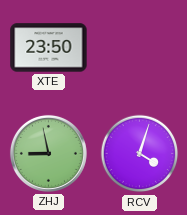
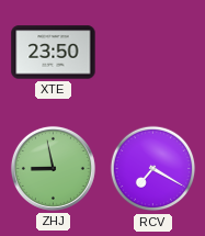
RCV: 4:03 -> 7:20
